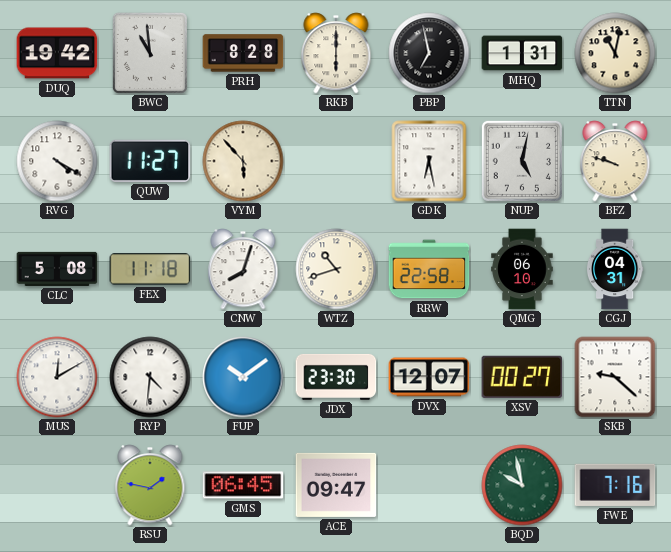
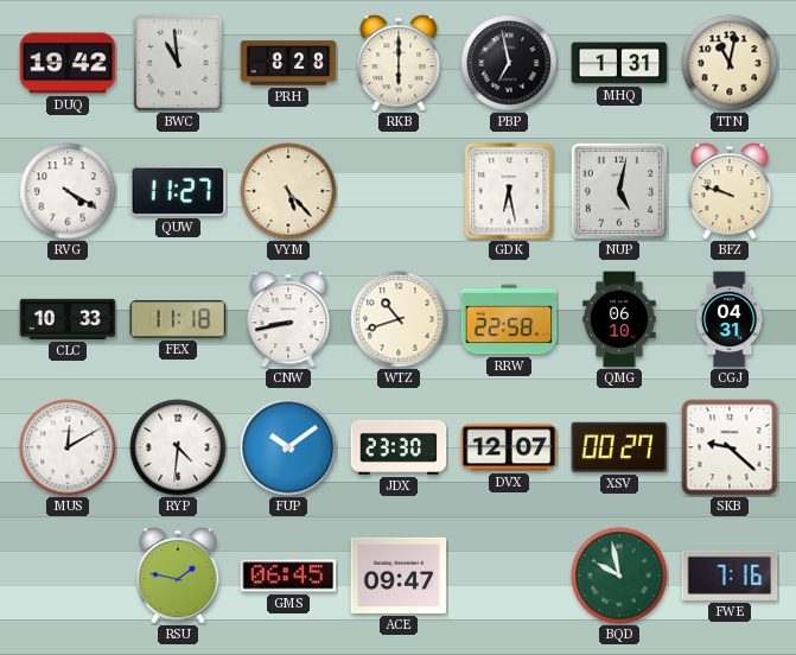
VYM: 5:53 -> 5:23
CLC: 5:08 -> 10:33
CNW: 8:03 -> 8:43
